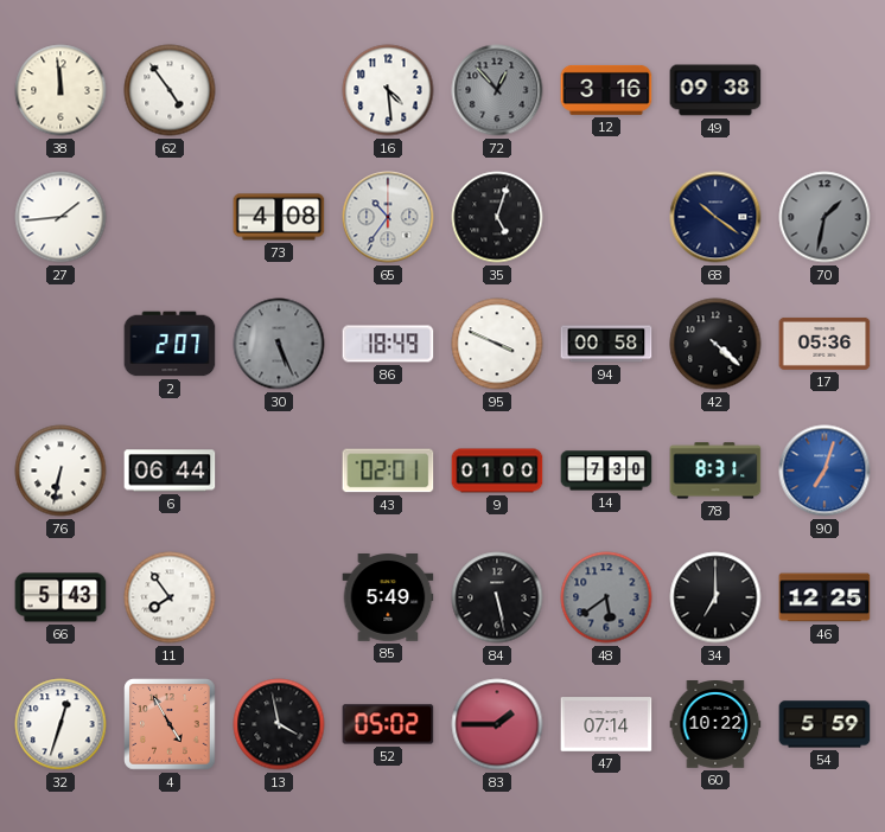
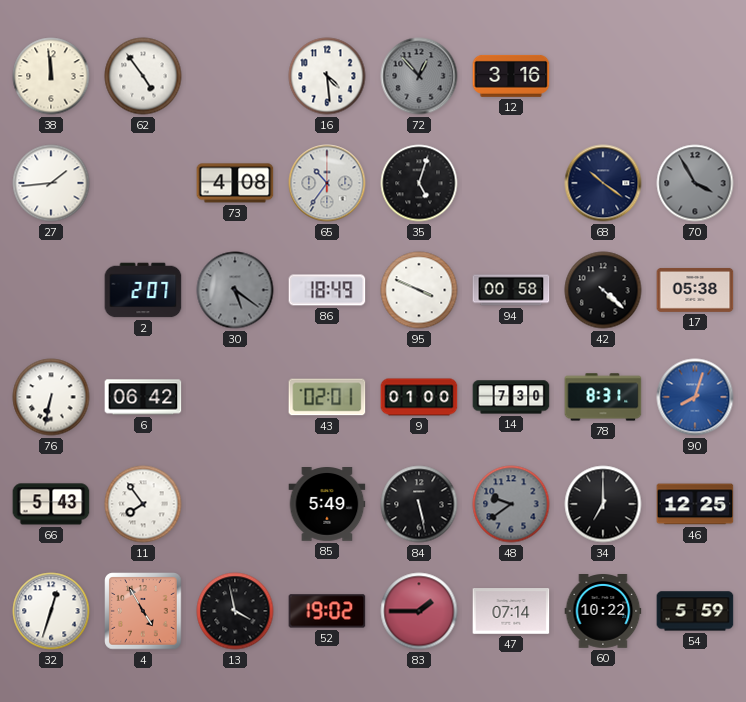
49: 09:38 -> none
70: 1:32 -> 3:55
30: 5:26 -> 5:21
17: 05:36 -> 05:38
6: 06:44 -> 06:42
90: 7:03 -> 8:03
48: 5:39 -> 9:39
52: 05:02 -> 19:02
